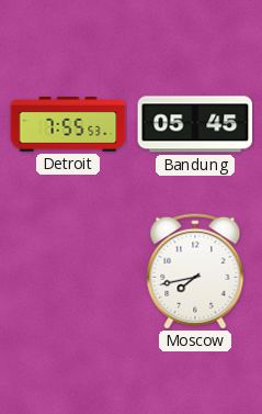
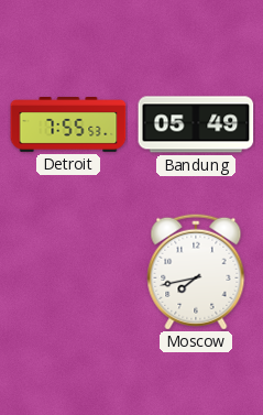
Bandung: 05:45 -> 05:49
